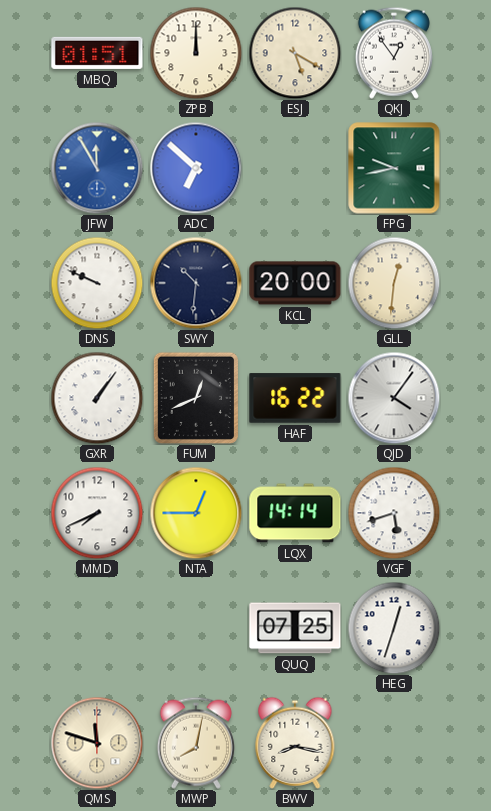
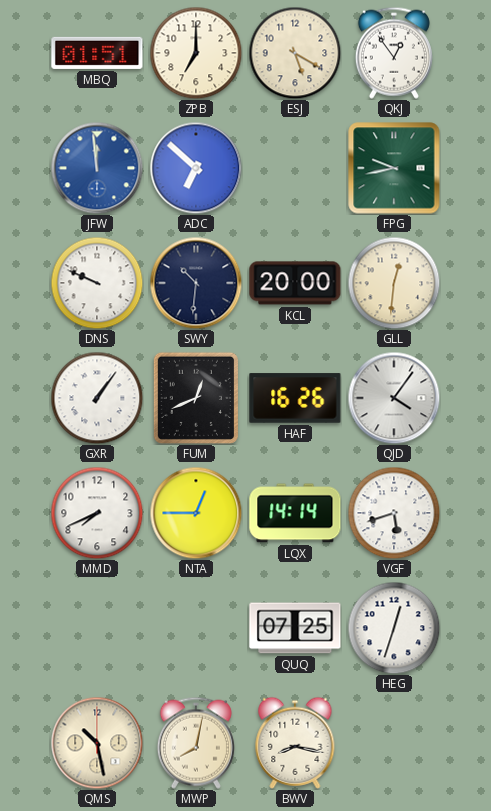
ZPB: 12:00 -> 7:00
JFW: 11:55 -> 11:59
HAF: 16:22 -> 16:26
QMS: 11:48 -> 10:28
